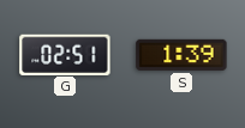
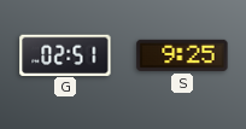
S: 1:39 -> 9:25
